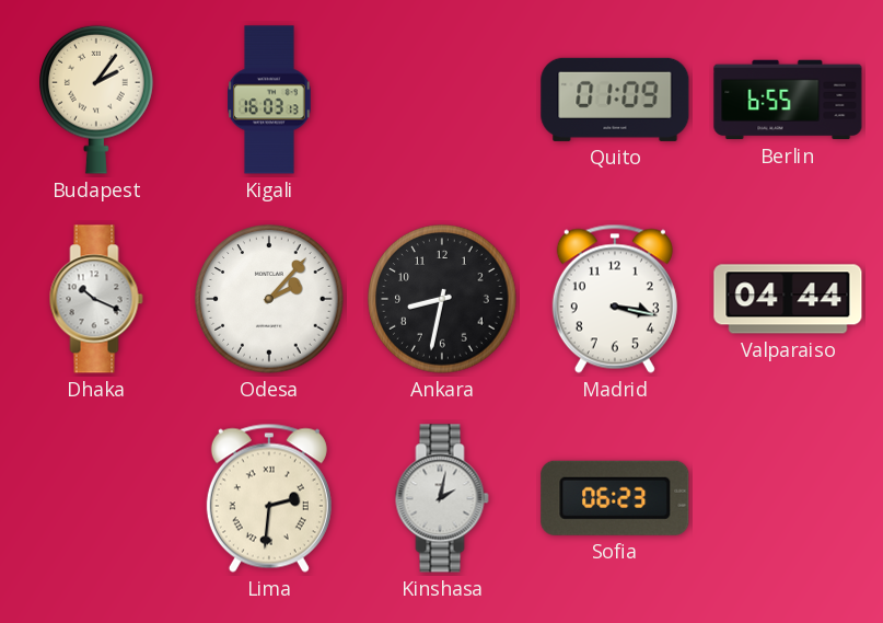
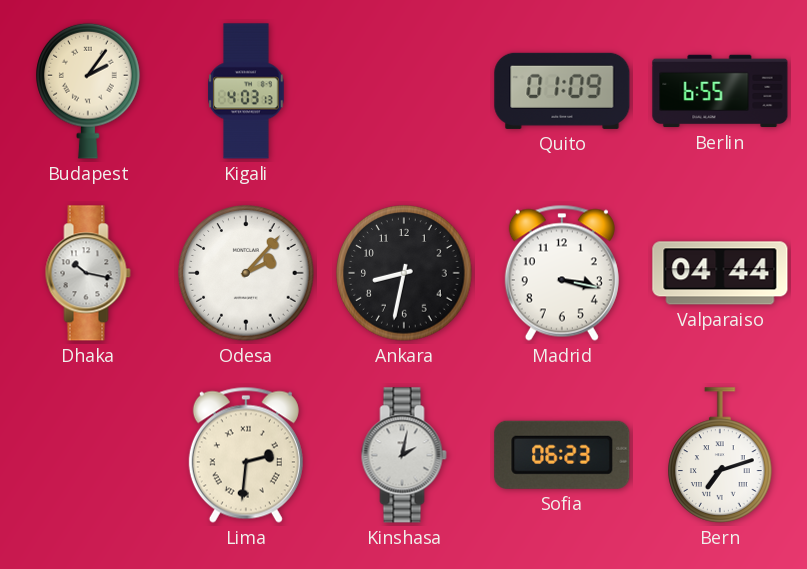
Kigali: 16:03 -> 4:03
Dhaka: 10:19 -> 10:17
Bern: none -> 7:12
